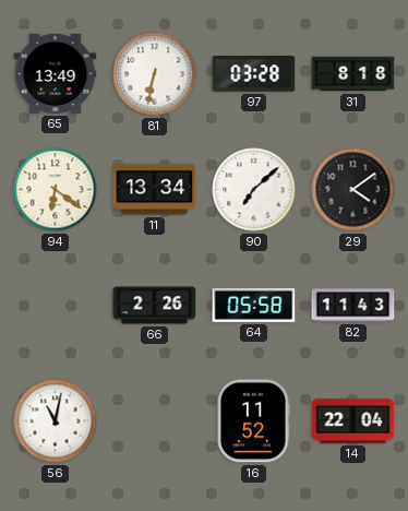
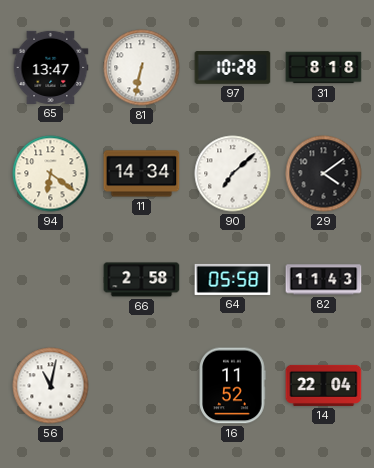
65: 13:49 -> 13:47
97: 03:28 -> 10:28
11: 13:34 -> 14:34
66: 2:26 -> 2:58
